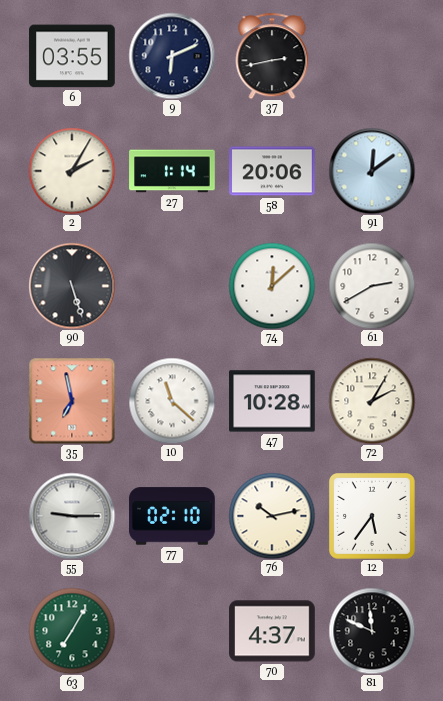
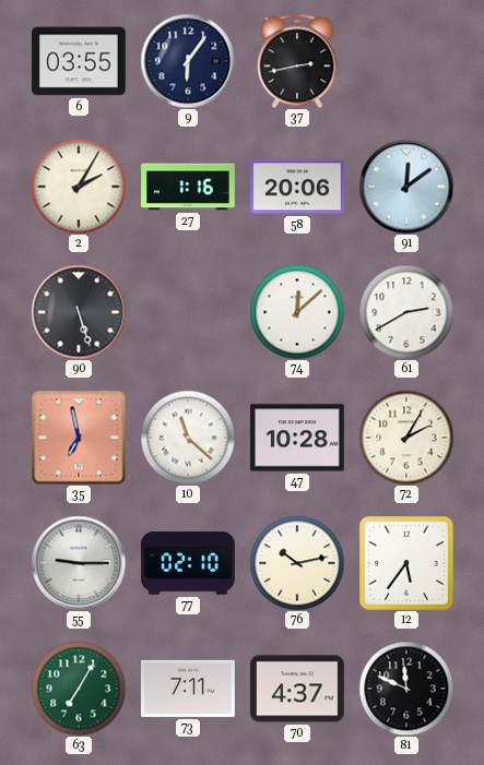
9: 6:11 -> 6:06
27: 1:14 -> 1:16
73: none -> 7:11
